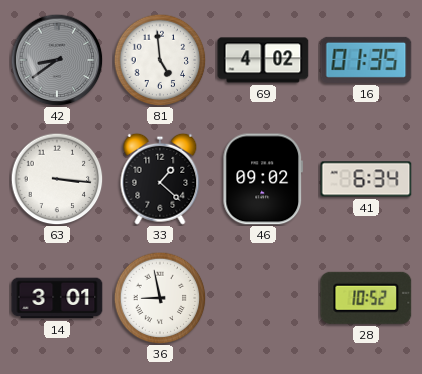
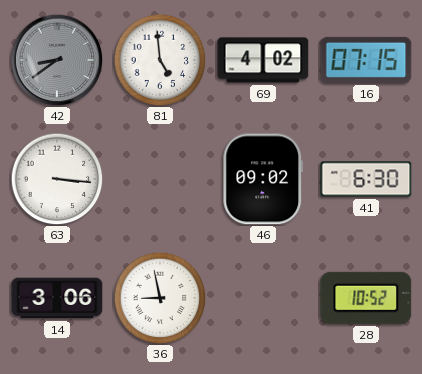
16: 01:35 -> 07:15
33: 1:22 -> none
41: 6:34 -> 6:30
14: 3:01 -> 3:06
